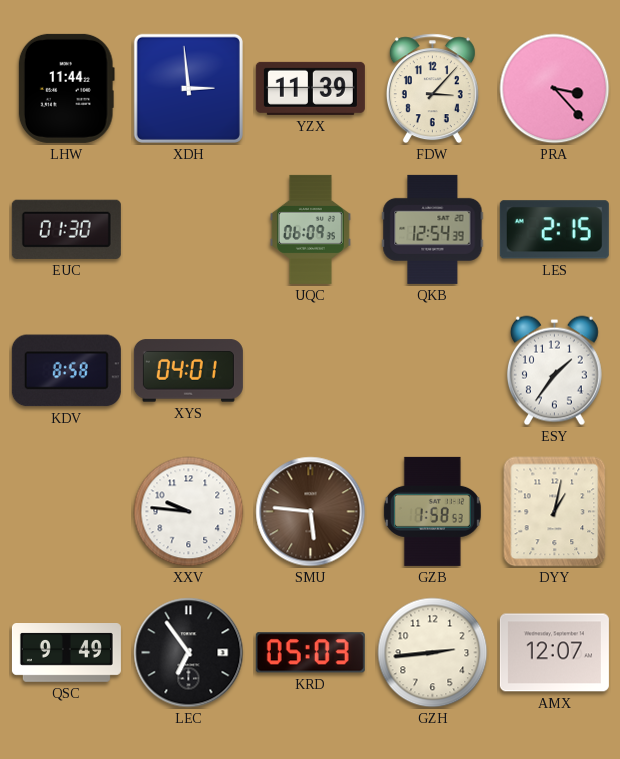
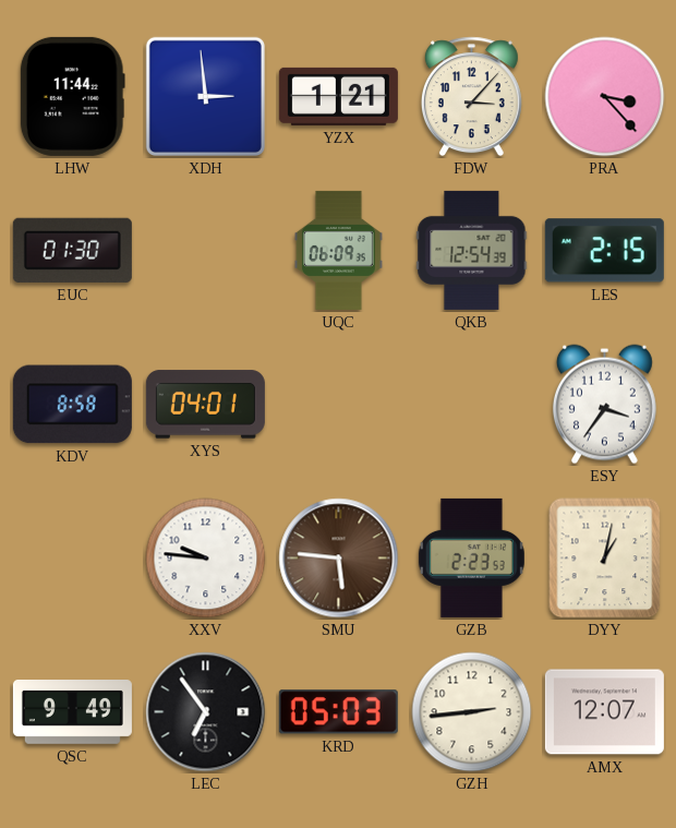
YZX: 11:39 -> 1:21
ESY: 1:36 -> 3:36
GZB: 1:58 -> 2:23
